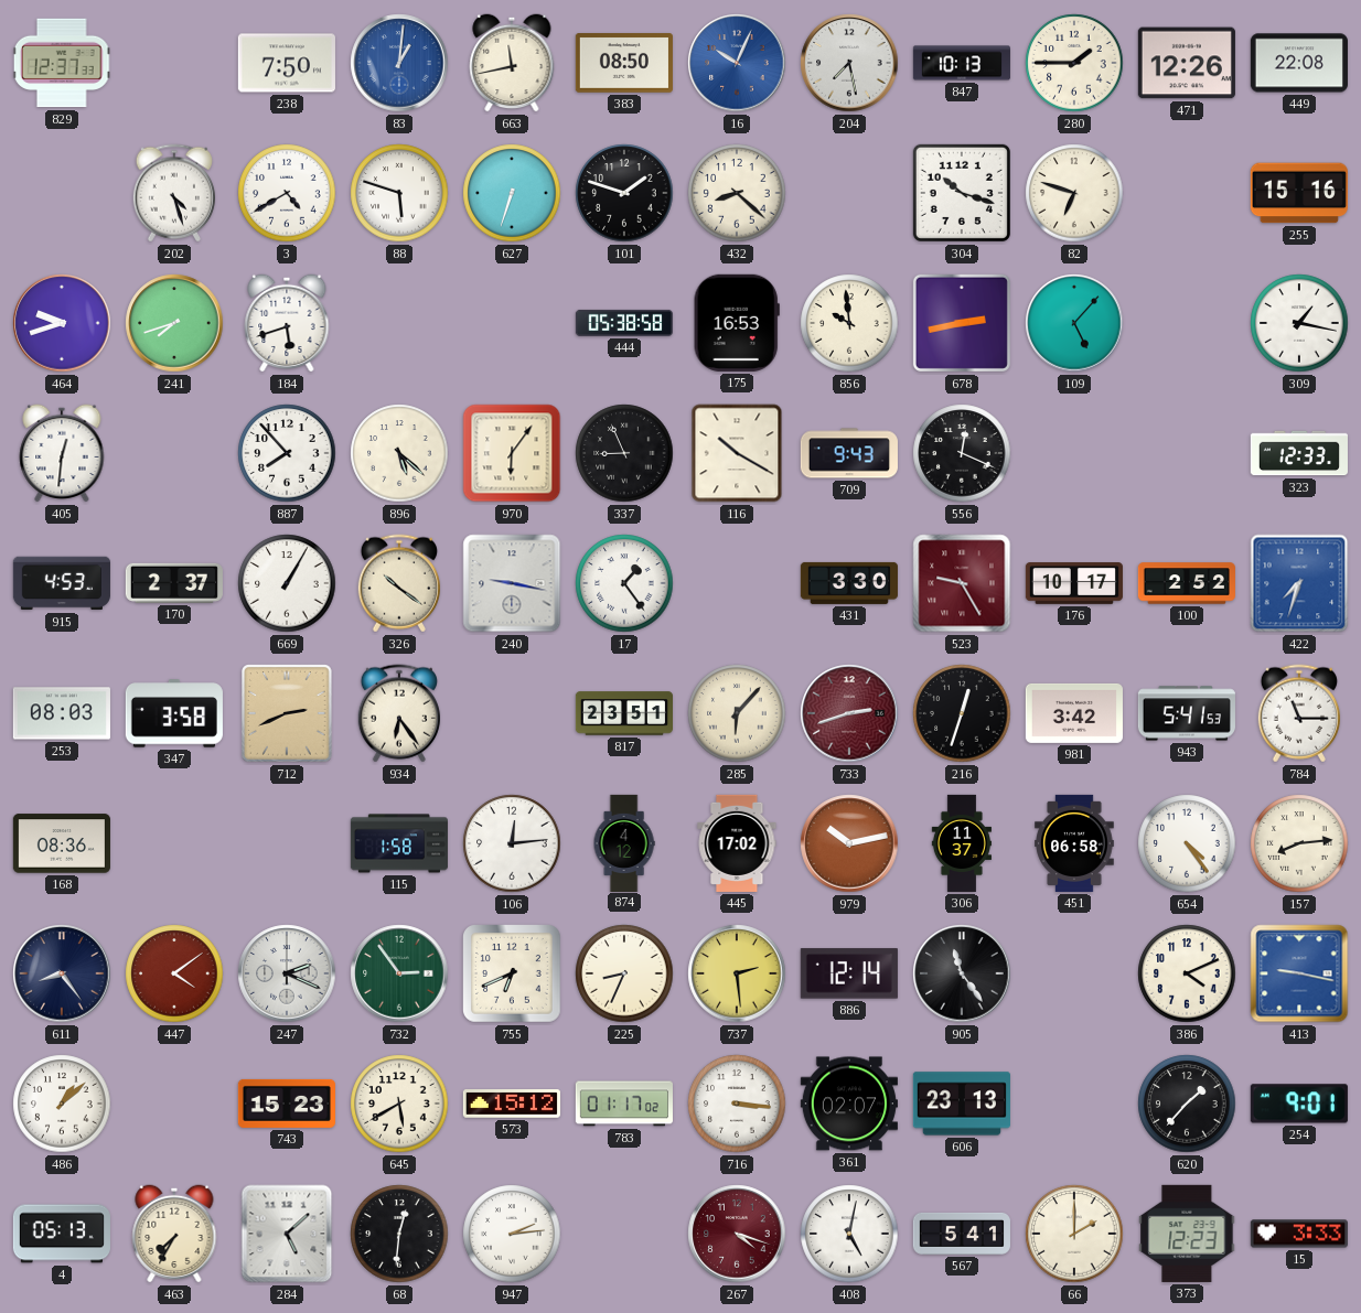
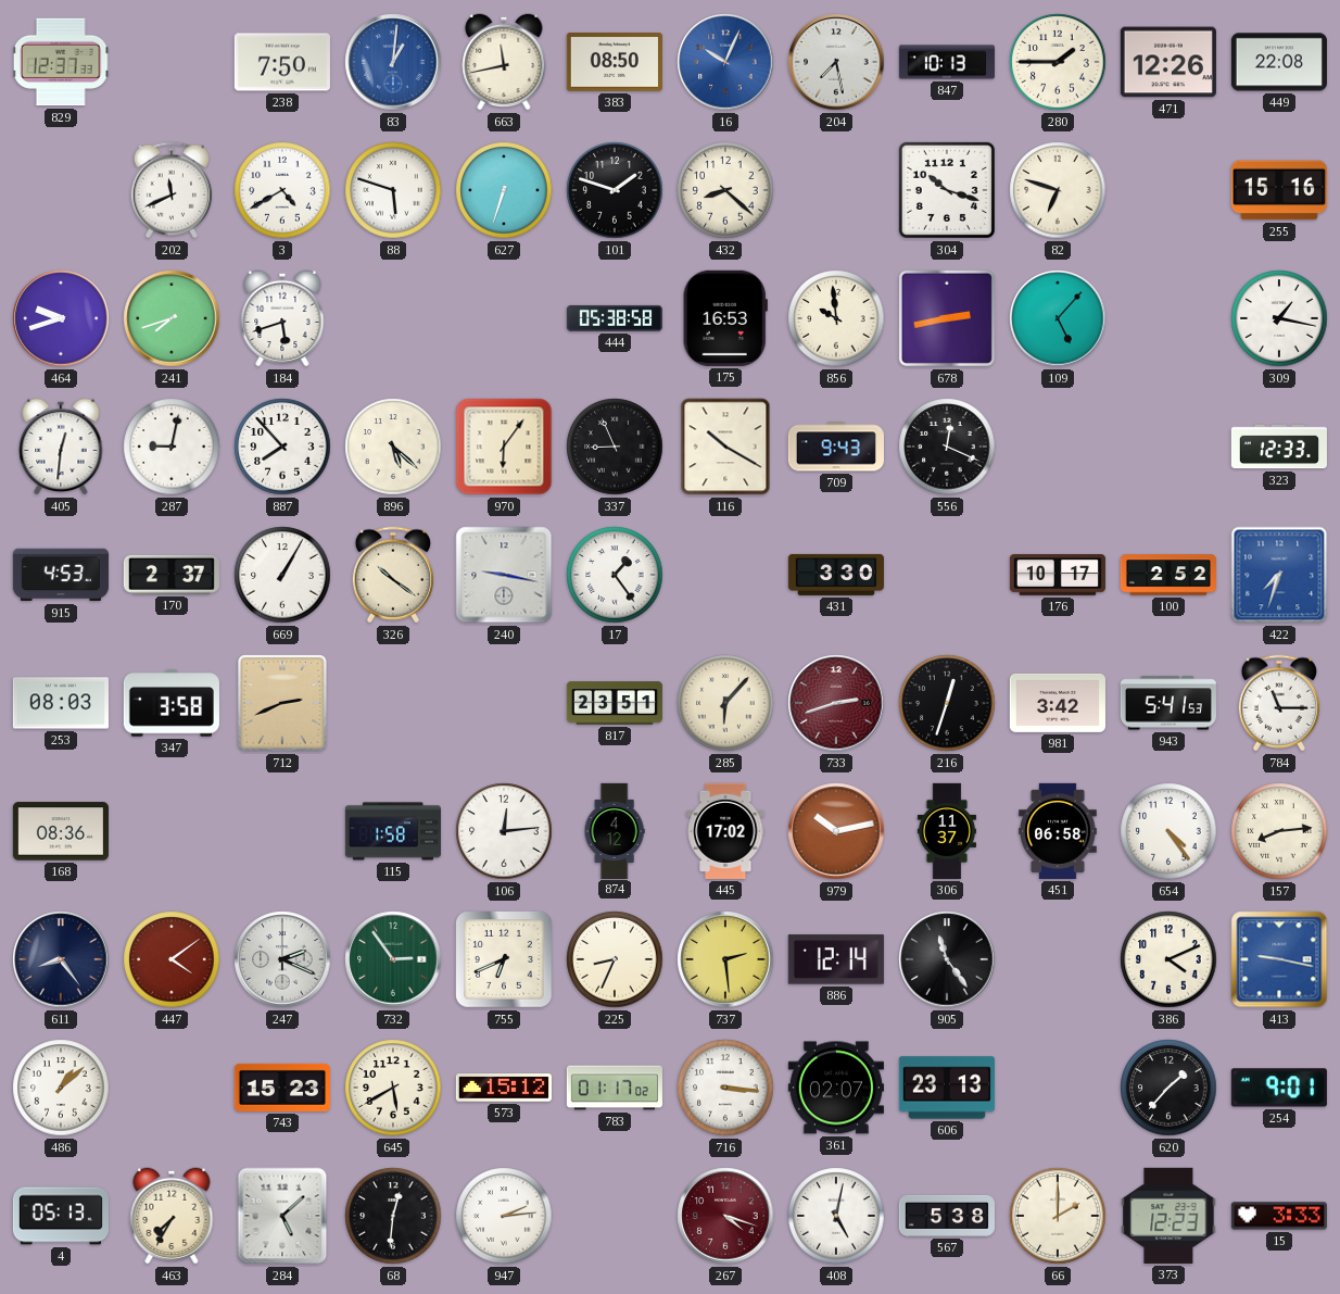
202: 4:27 -> 11:41
287: none -> 9:02
523: 9:25 -> none
934: 6:24 -> none
567: 5:41 -> 5:38
